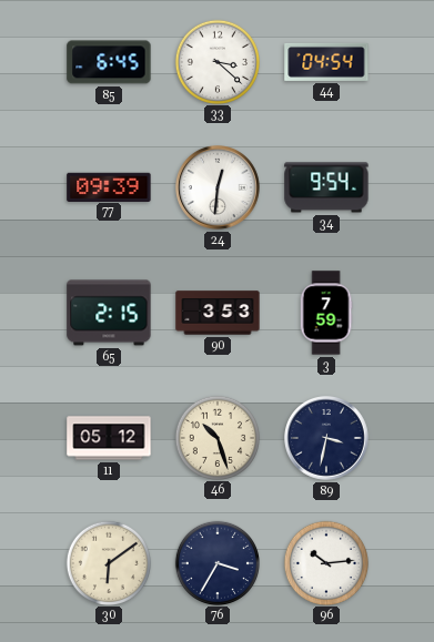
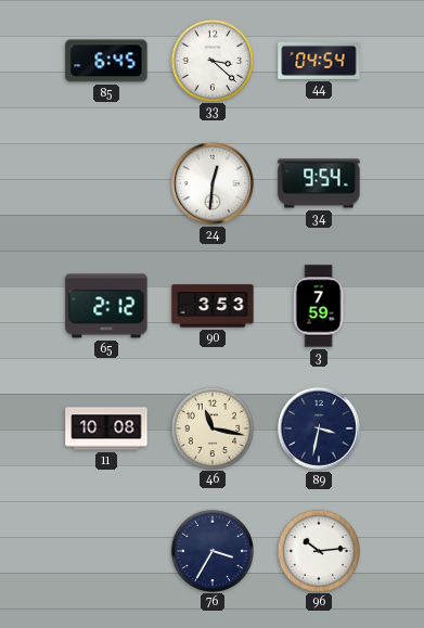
77: 09:39 -> none
65: 2:15 -> 2:12
11: 05:12 -> 10:08
46: 10:27 -> 11:17
30: 6:09 -> none
